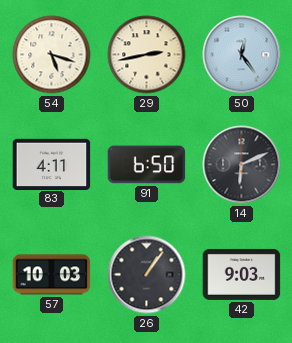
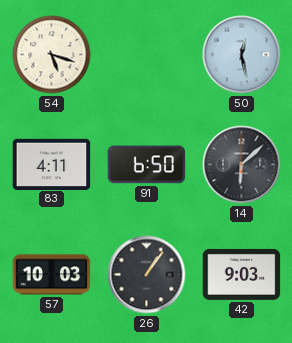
29: 2:43 -> none
50: 12:24 -> 12:28
14: 6:11 -> 6:08
